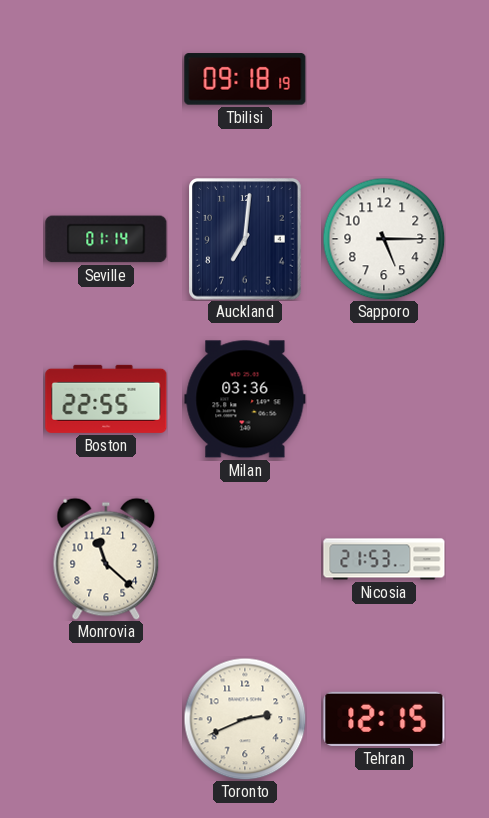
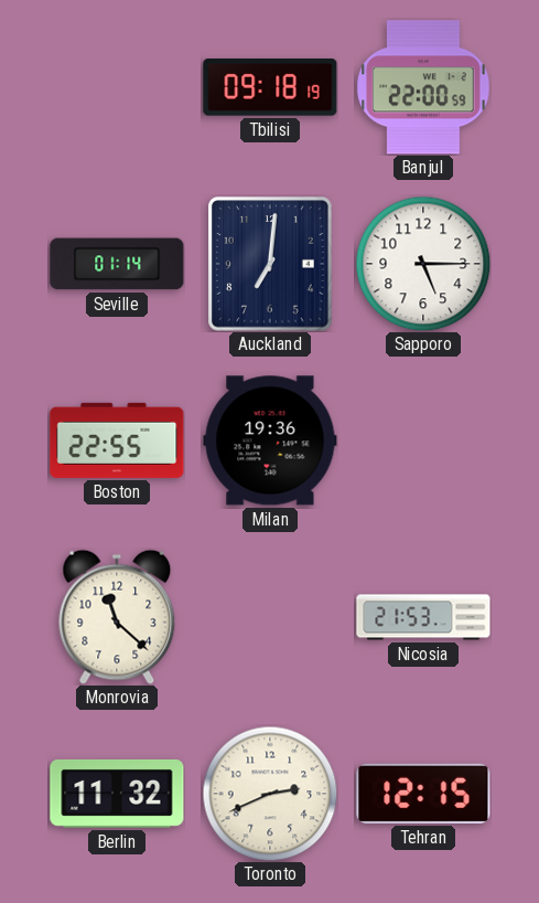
Banjul: none -> 22:00
Milan: 03:36 -> 19:36
Berlin: none -> 11:32
